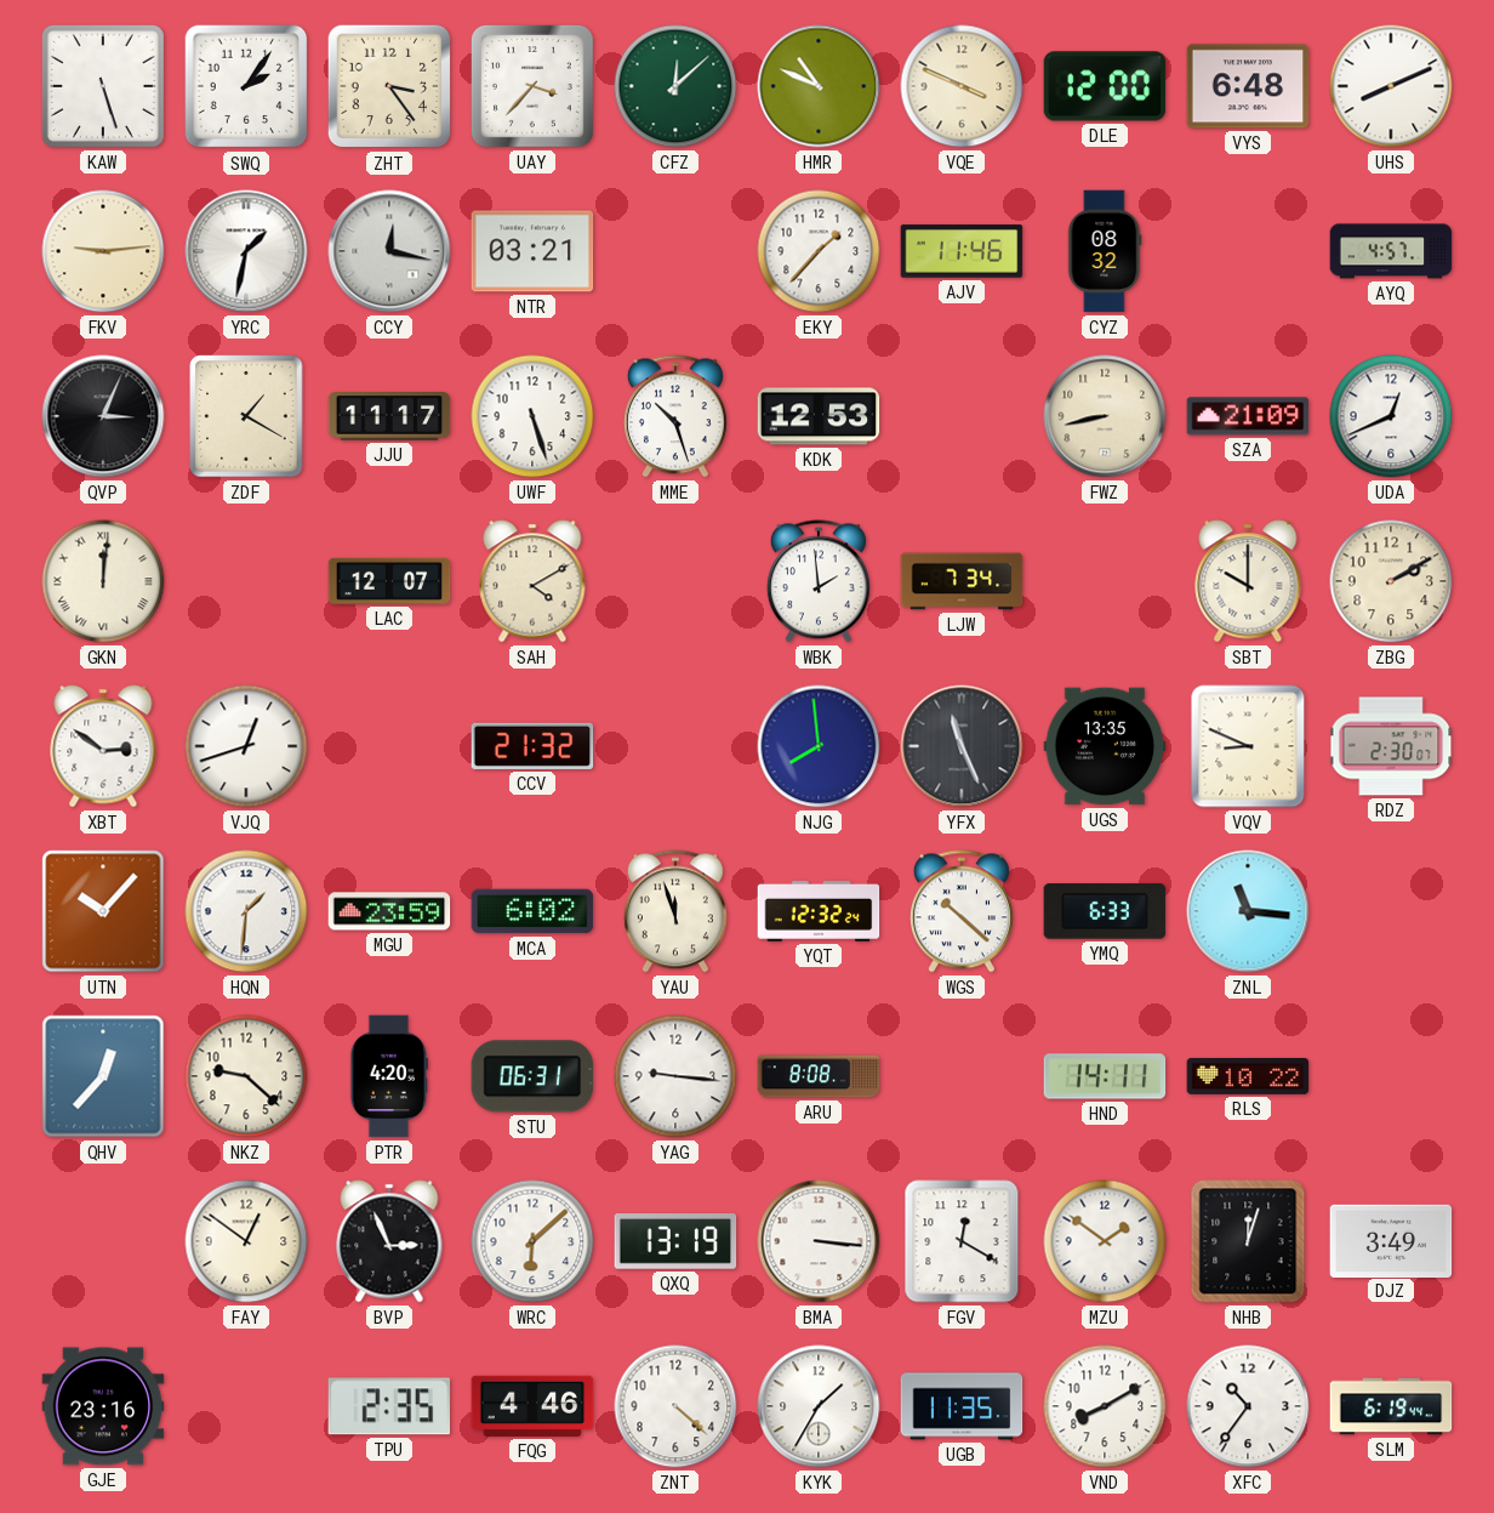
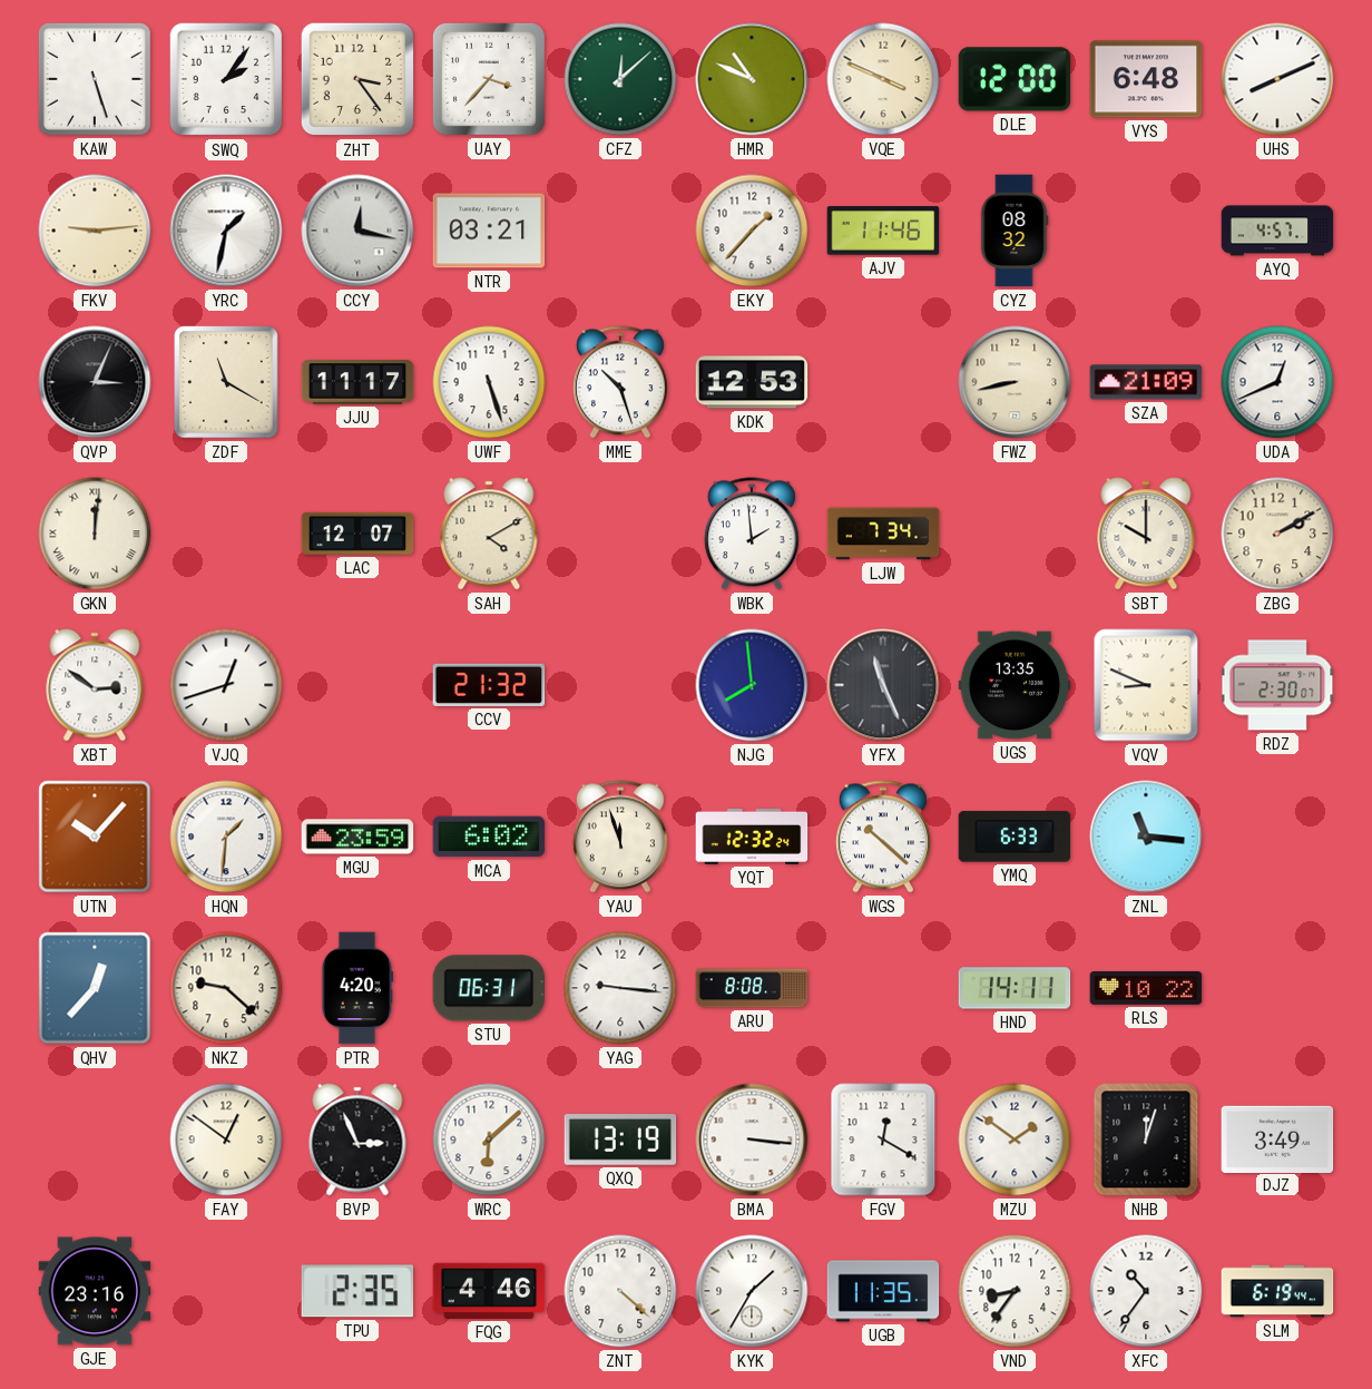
ZDF: 1:20 -> 11:20
VND: 8:10 -> 8:36
